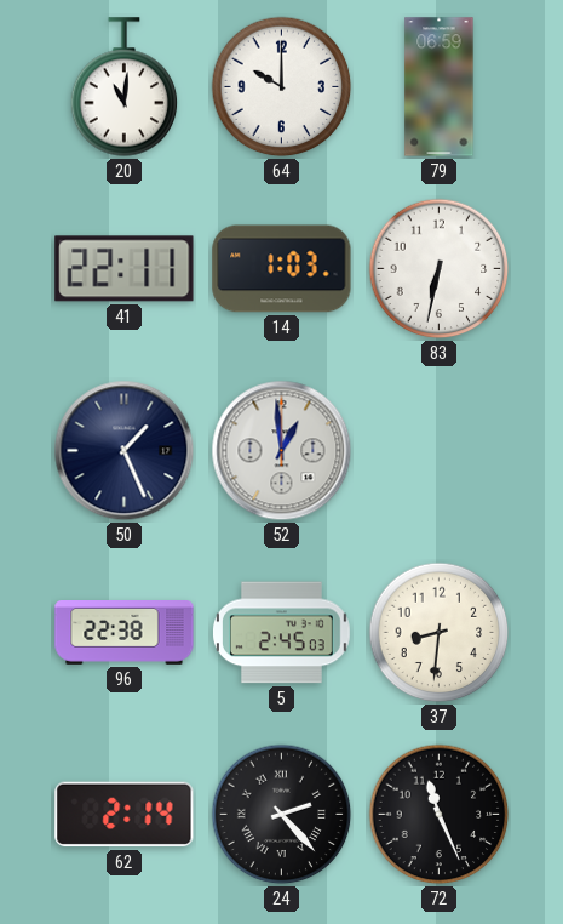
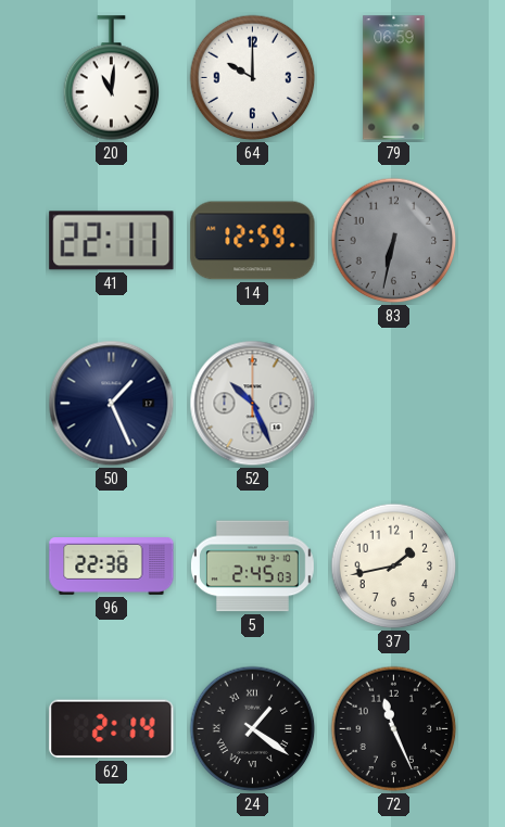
14: 1:03 -> 12:59
83 dial: white -> grey
52: 12:59 -> 10:26
37: 8:31 -> 1:43
24: 2:23 -> 1:21
